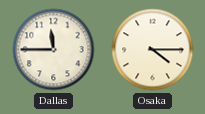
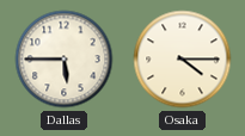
Dallas: 11:45 -> 5:45
